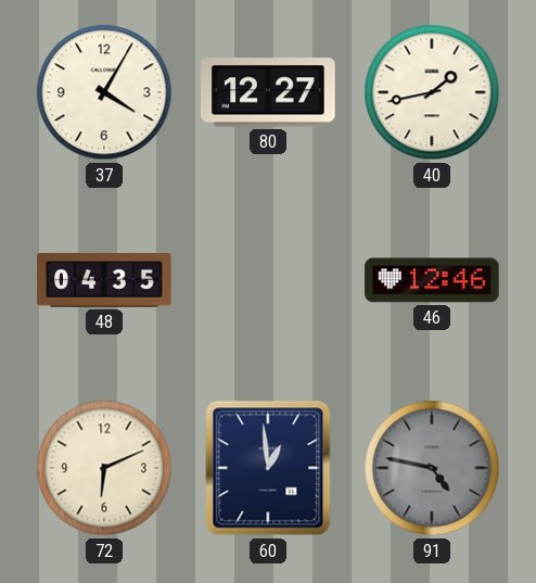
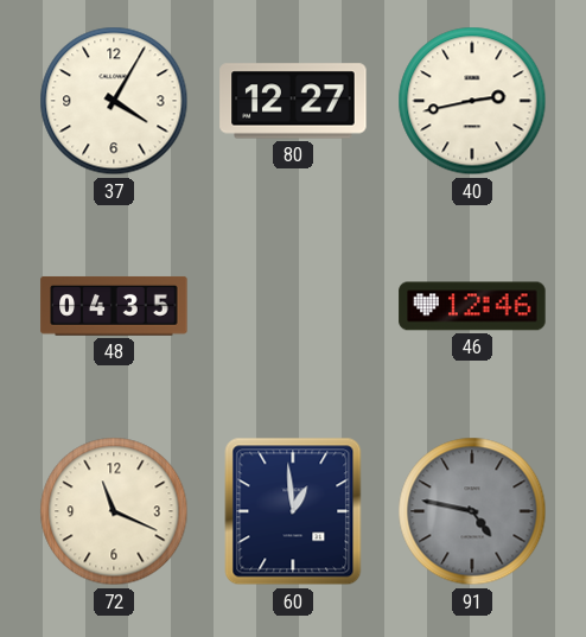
40: 1:43 -> 2:43
72: 6:11 -> 11:19
